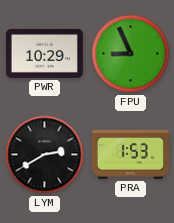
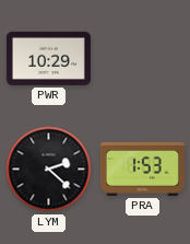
FPU: 8:56 -> none
LYM: 2:40 -> 2:22
